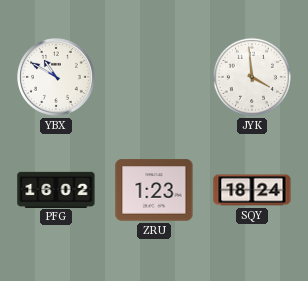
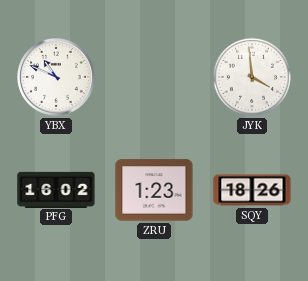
YBX: 10:50 -> 10:49
SQY: 18:24 -> 18:26
